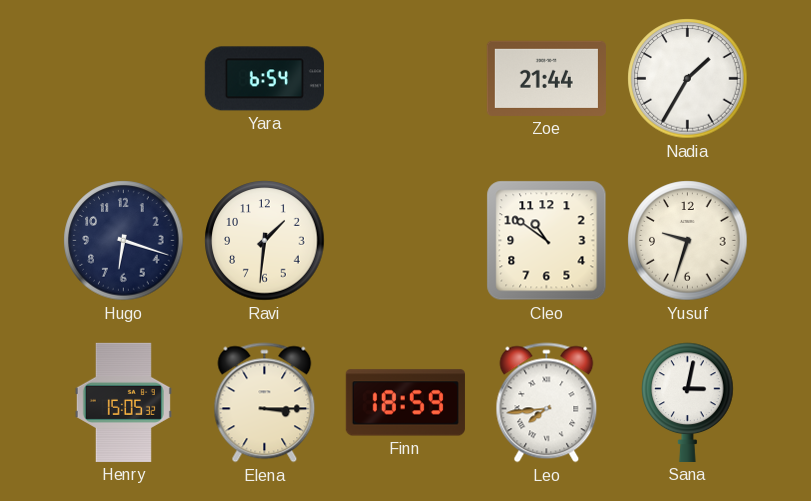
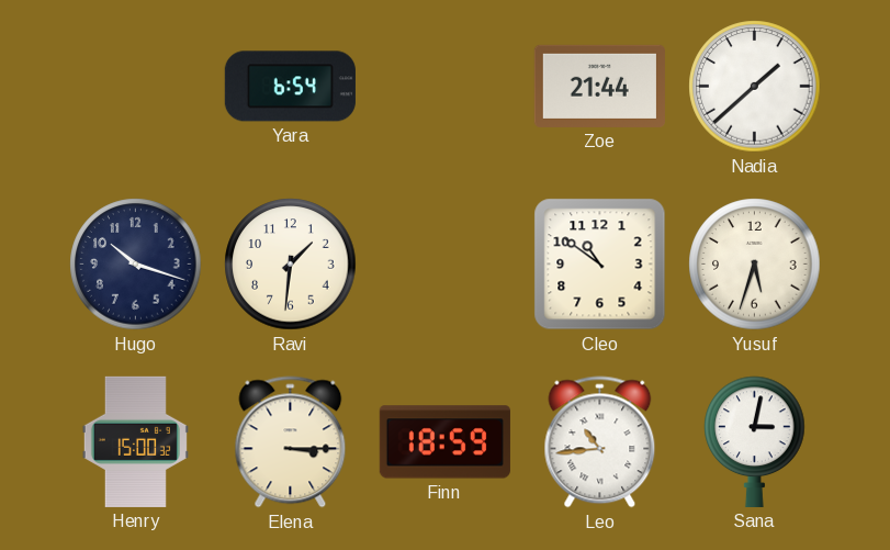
Nadia: 1:35 -> 1:38
Hugo: 6:18 -> 10:18
Yusuf: 9:33 -> 5:33
Henry: 15:05 -> 15:00
Leo: 7:44 -> 10:44
